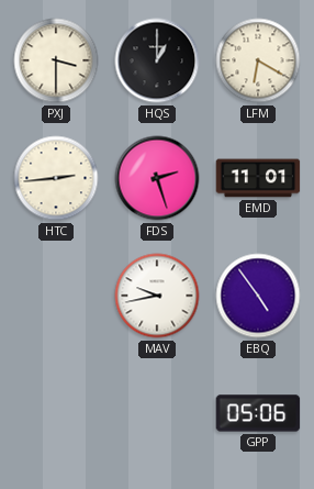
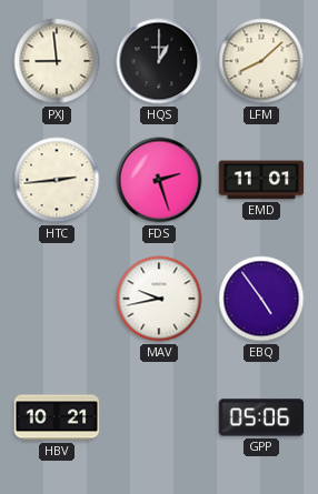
PXJ: 3:30 -> 8:59
LFM: 6:20 -> 8:08
HBV: none -> 10:21
